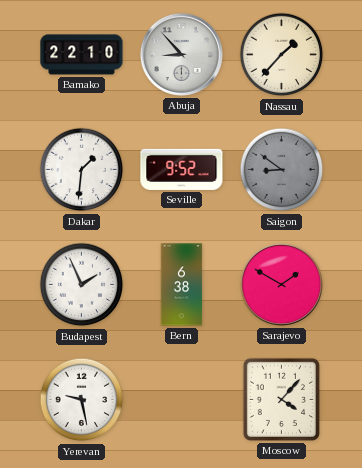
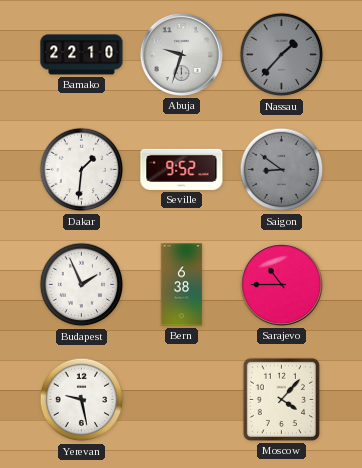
Abuja: 8:53 -> 9:33
Nassau dial: cream -> grey
Sarajevo: 1:50 -> 10:45
